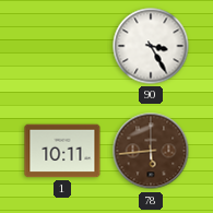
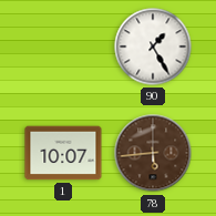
90: 3:25 -> 1:25
1: 10:11 -> 10:07
